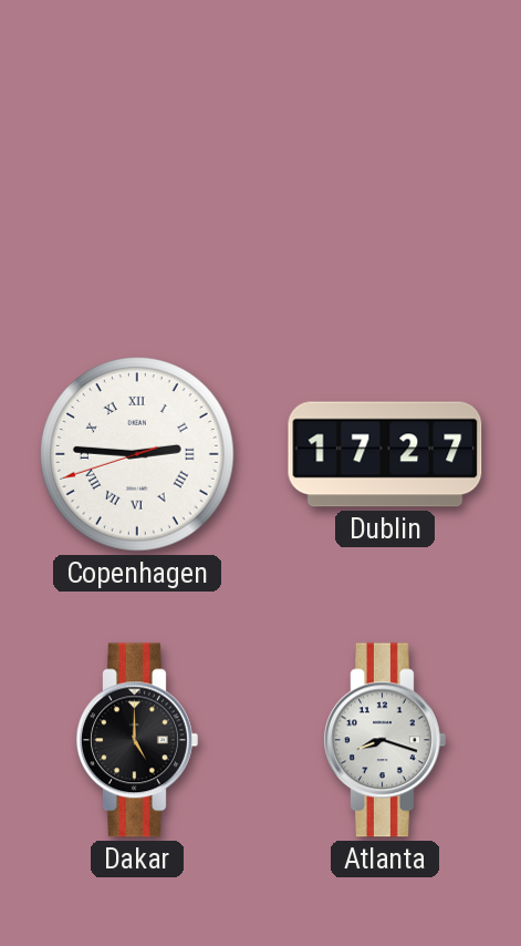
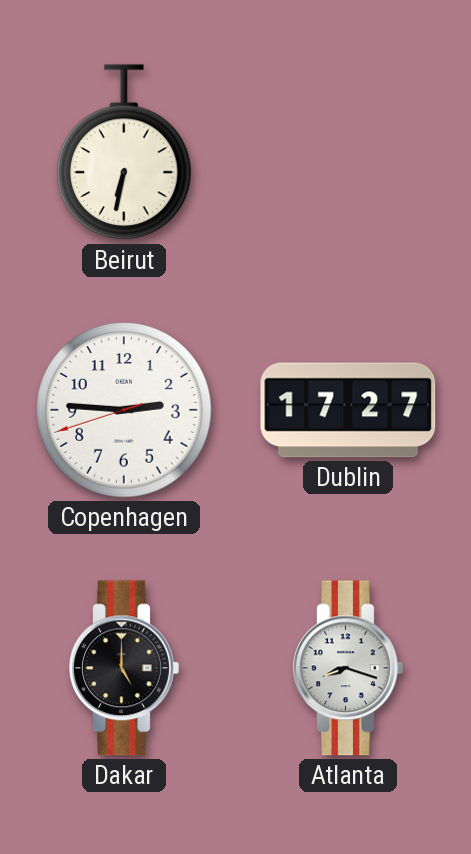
Beirut: none -> 6:32
Copenhagen numerals: Roman -> Arabic
